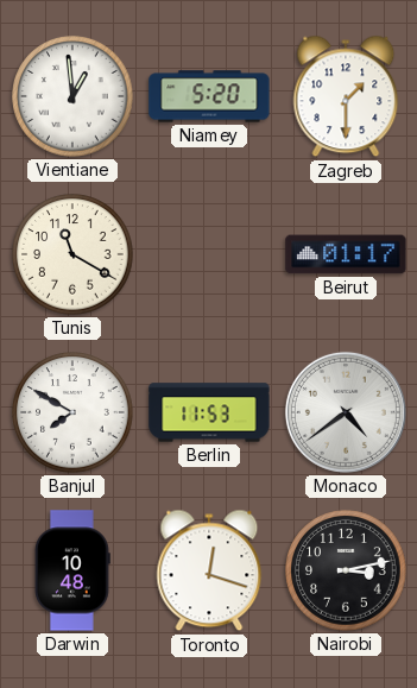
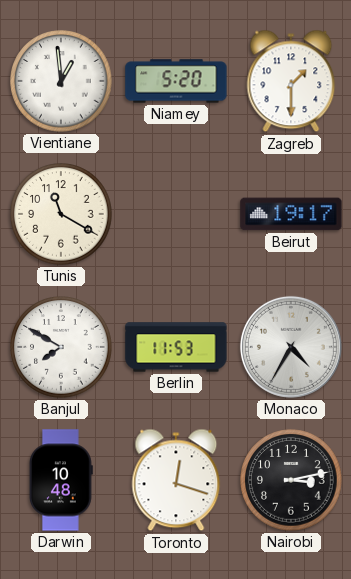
Beirut: 01:17 -> 19:17
Monaco: 4:39 -> 4:35
